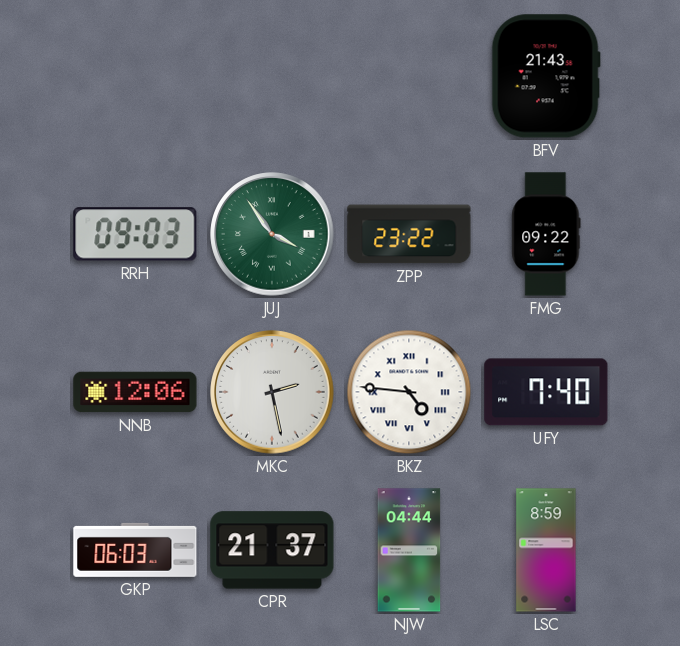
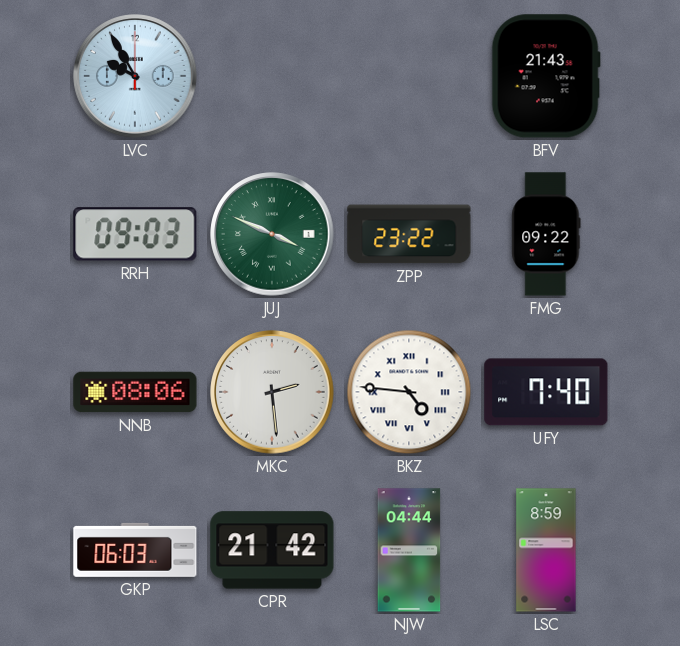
LVC: none -> 9:55
JUJ: 3:54 -> 3:49
NNB: 12:06 -> 08:06
MKC: 2:28 -> 2:29
CPR: 21:37 -> 21:42
